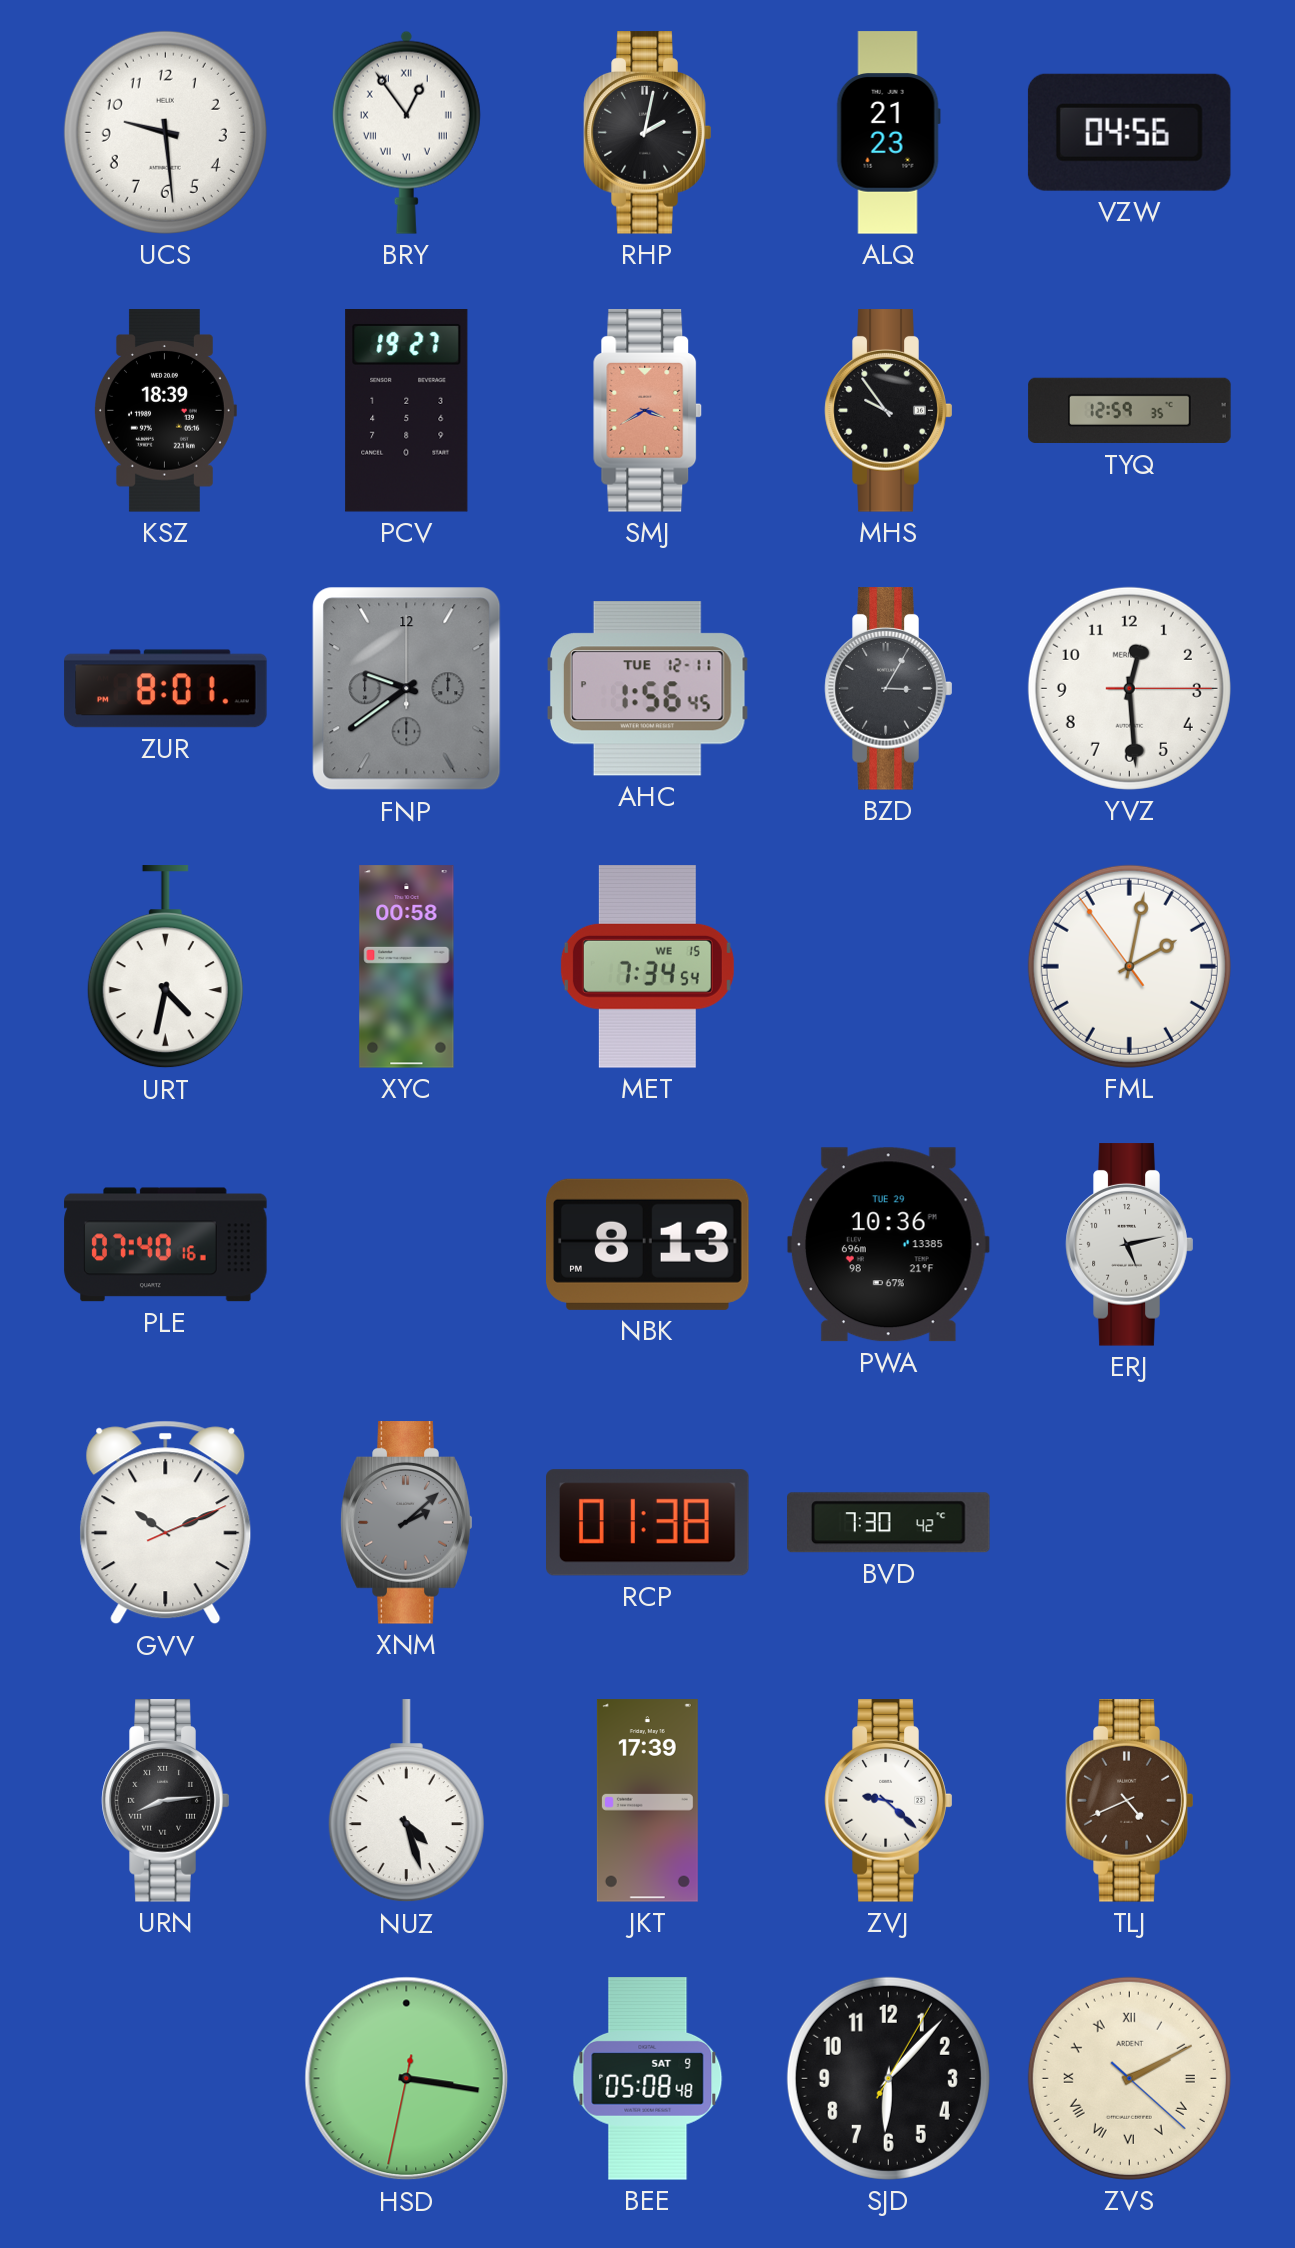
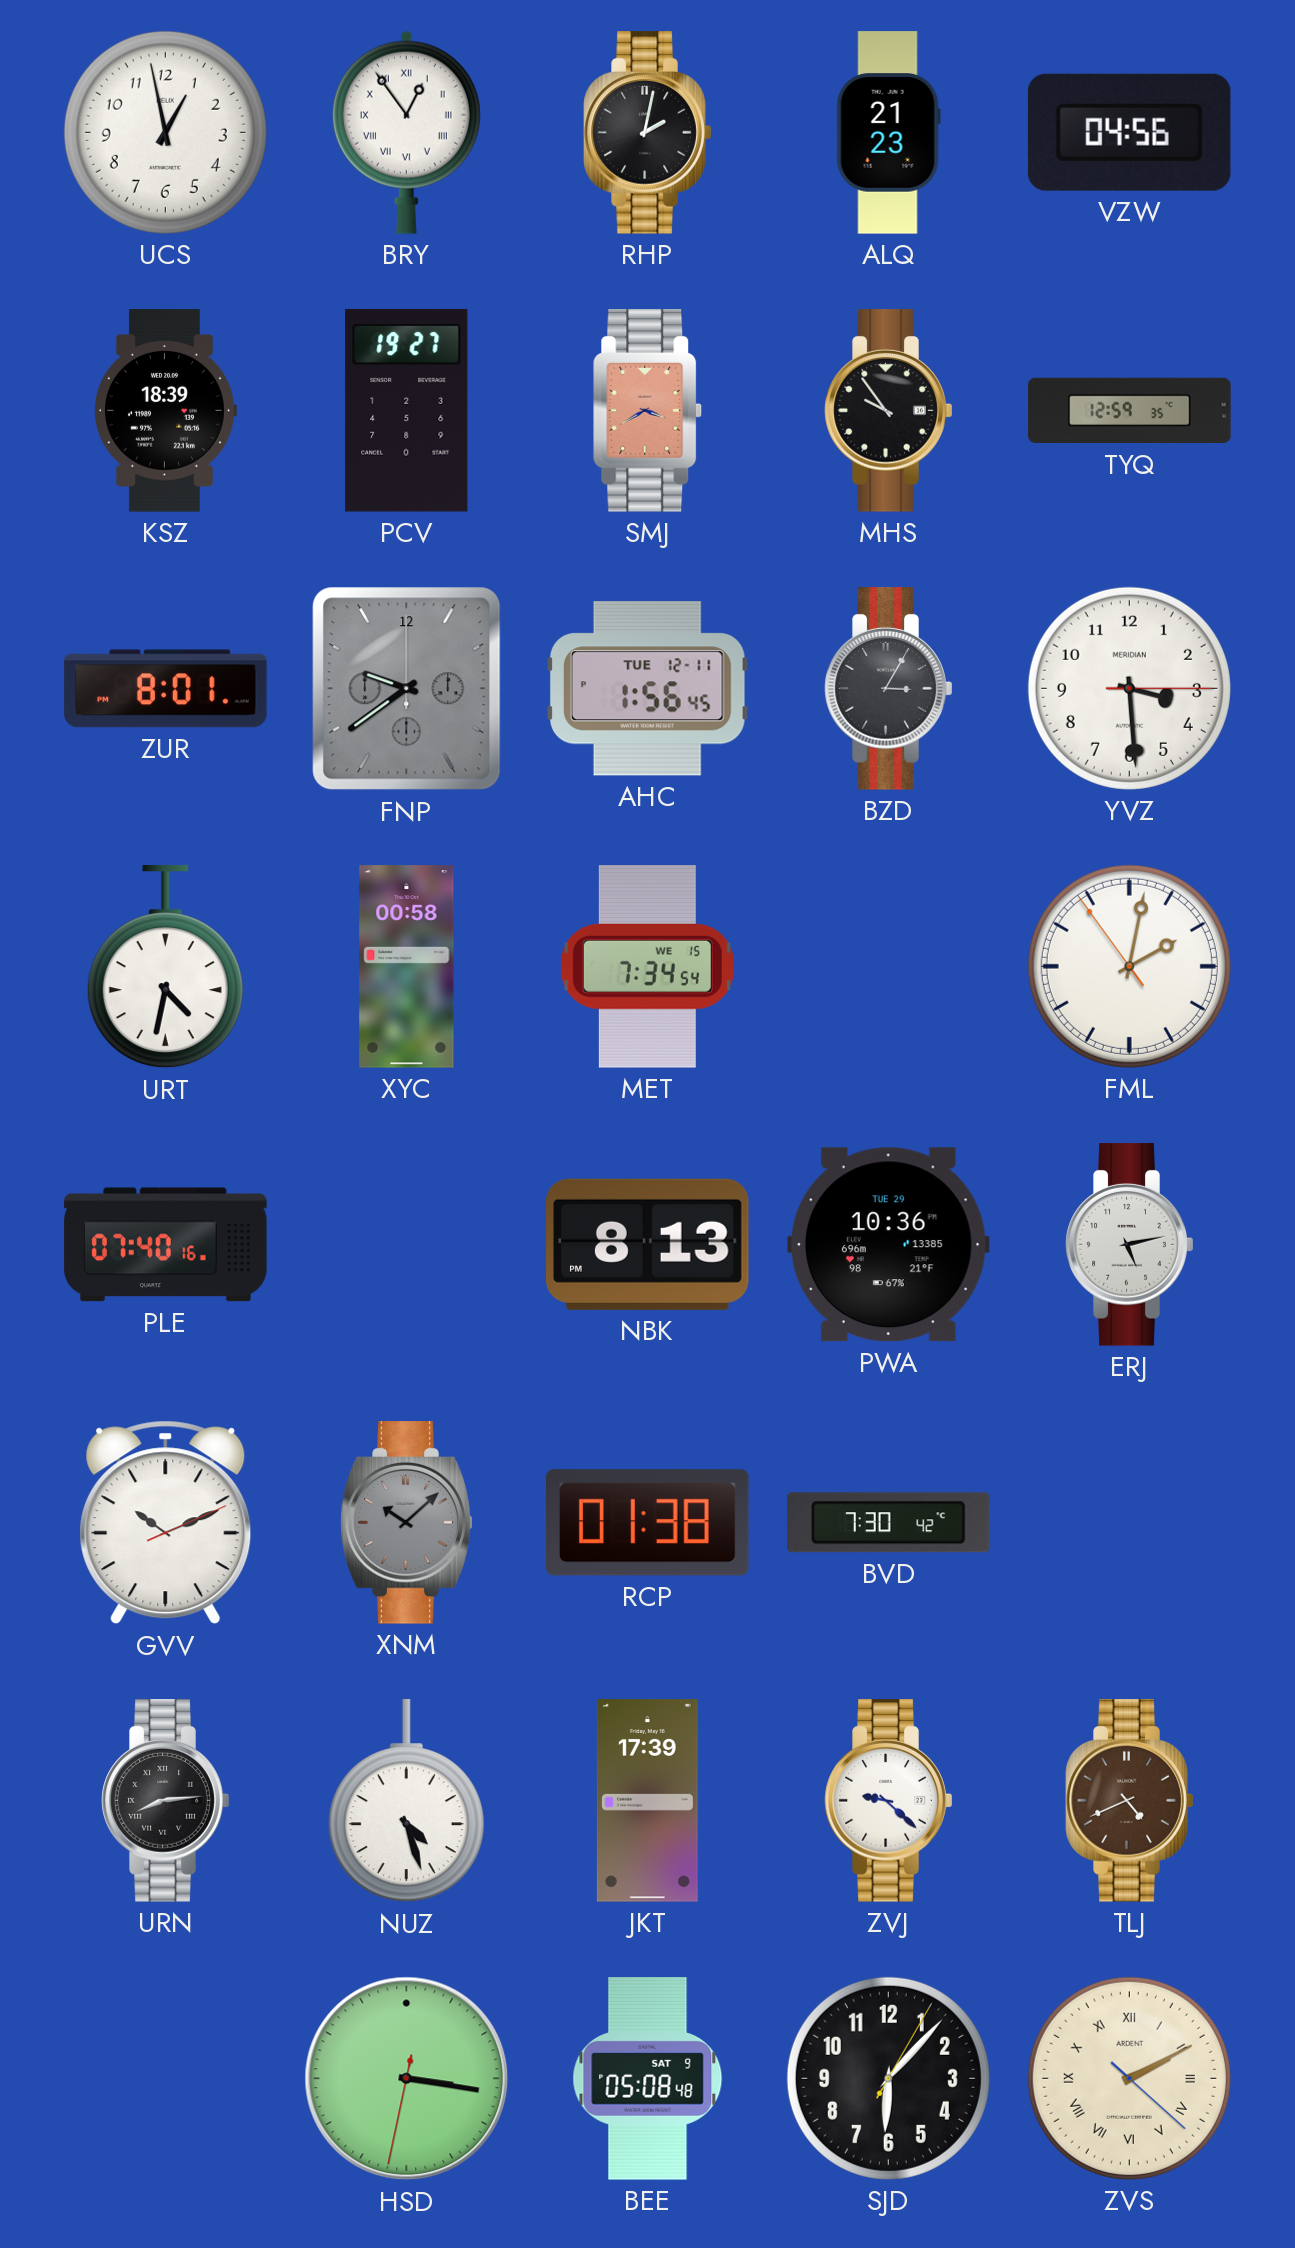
UCS: 9:29 -> 12:58
YVZ: 12:29 -> 3:29
XNM: 2:08 -> 10:08
